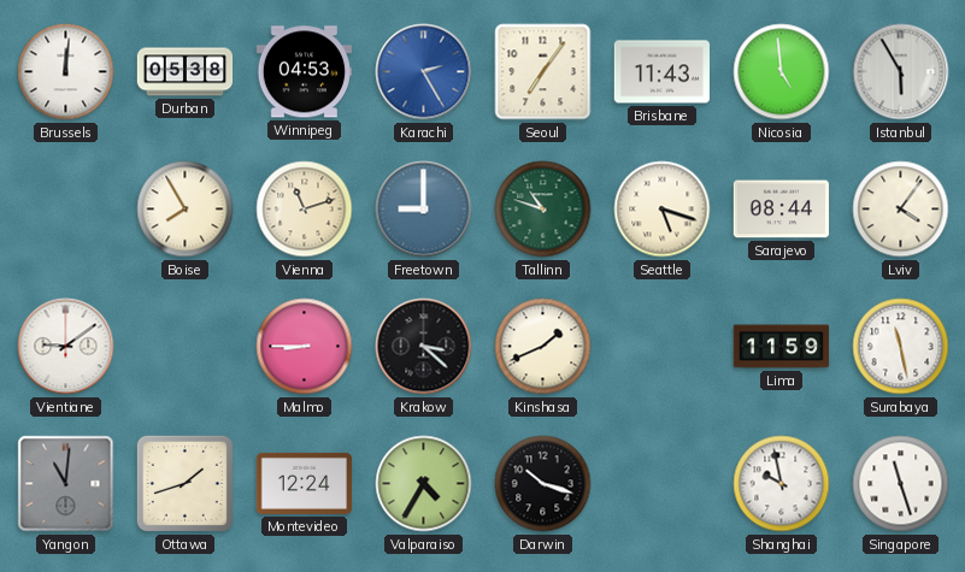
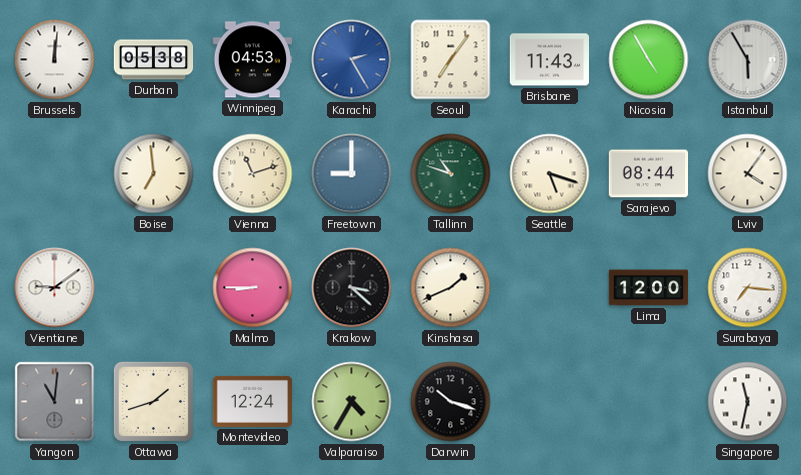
Nicosia: 4:59 -> 4:55
Boise: 7:55 -> 6:59
Lima: 11:59 -> 12:00
Surabaya: 11:28 -> 7:16
Shanghai: 9:58 -> none
Singapore: 11:27 -> 11:32
